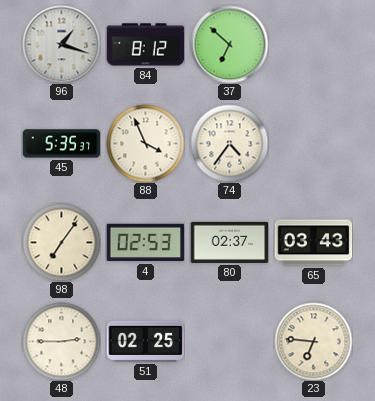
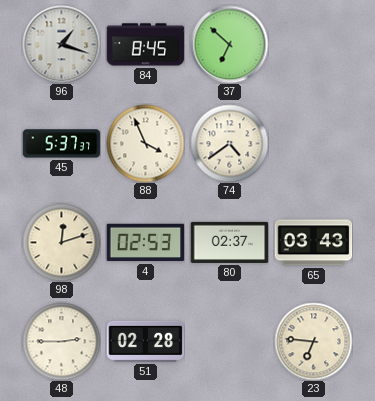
84: 8:12 -> 8:45
45: 5:35 -> 5:37
74: 4:36 -> 4:39
98: 7:06 -> 12:12
51: 02:25 -> 02:28
